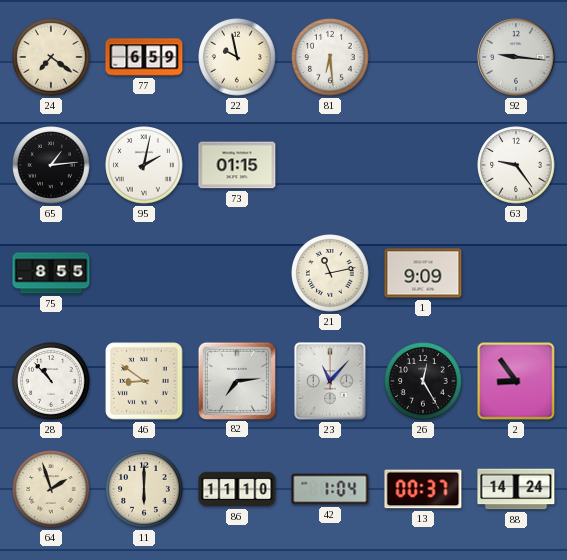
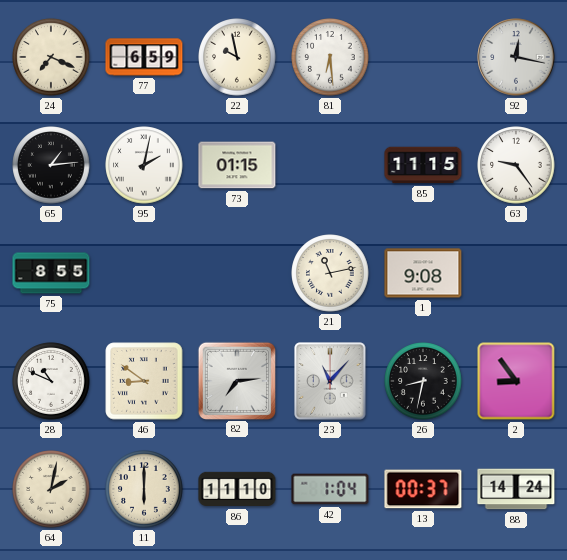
24: 7:21 -> 7:19
92: 9:16 -> 12:17
85: none -> 11:15
1: 9:09 -> 9:08
28: 10:53 -> 10:49
26: 12:25 -> 8:32
64: 1:57 -> 2:02
